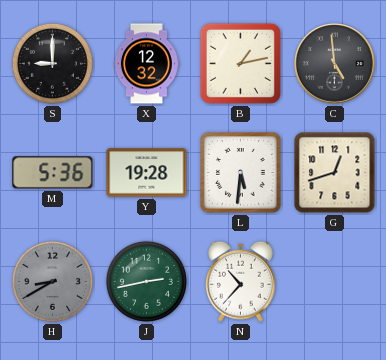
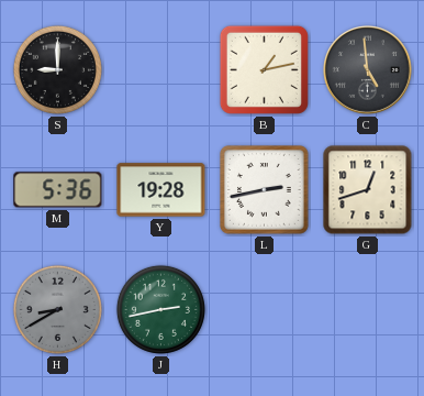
X: 12:32 -> none
L: 5:31 -> 2:43
N: 10:37 -> none
